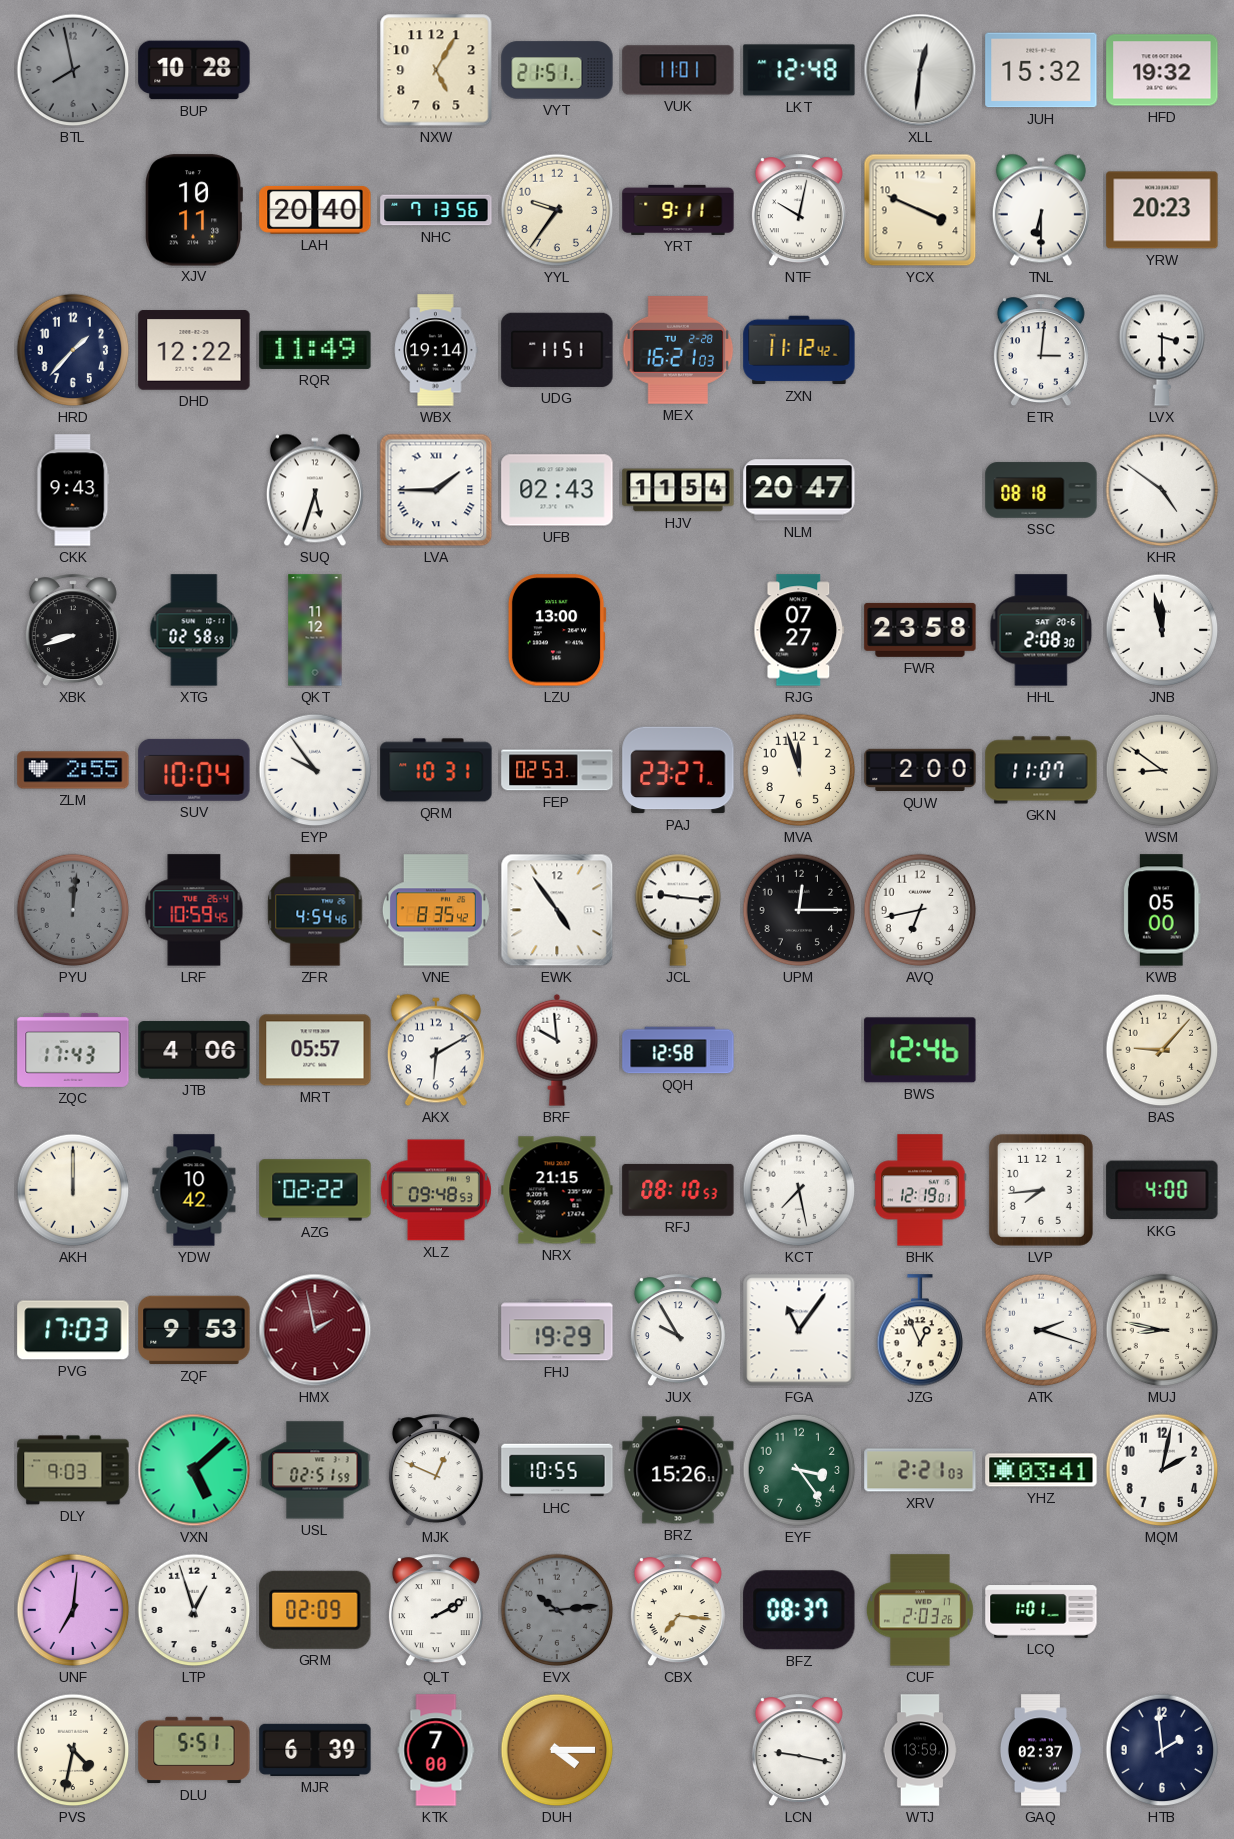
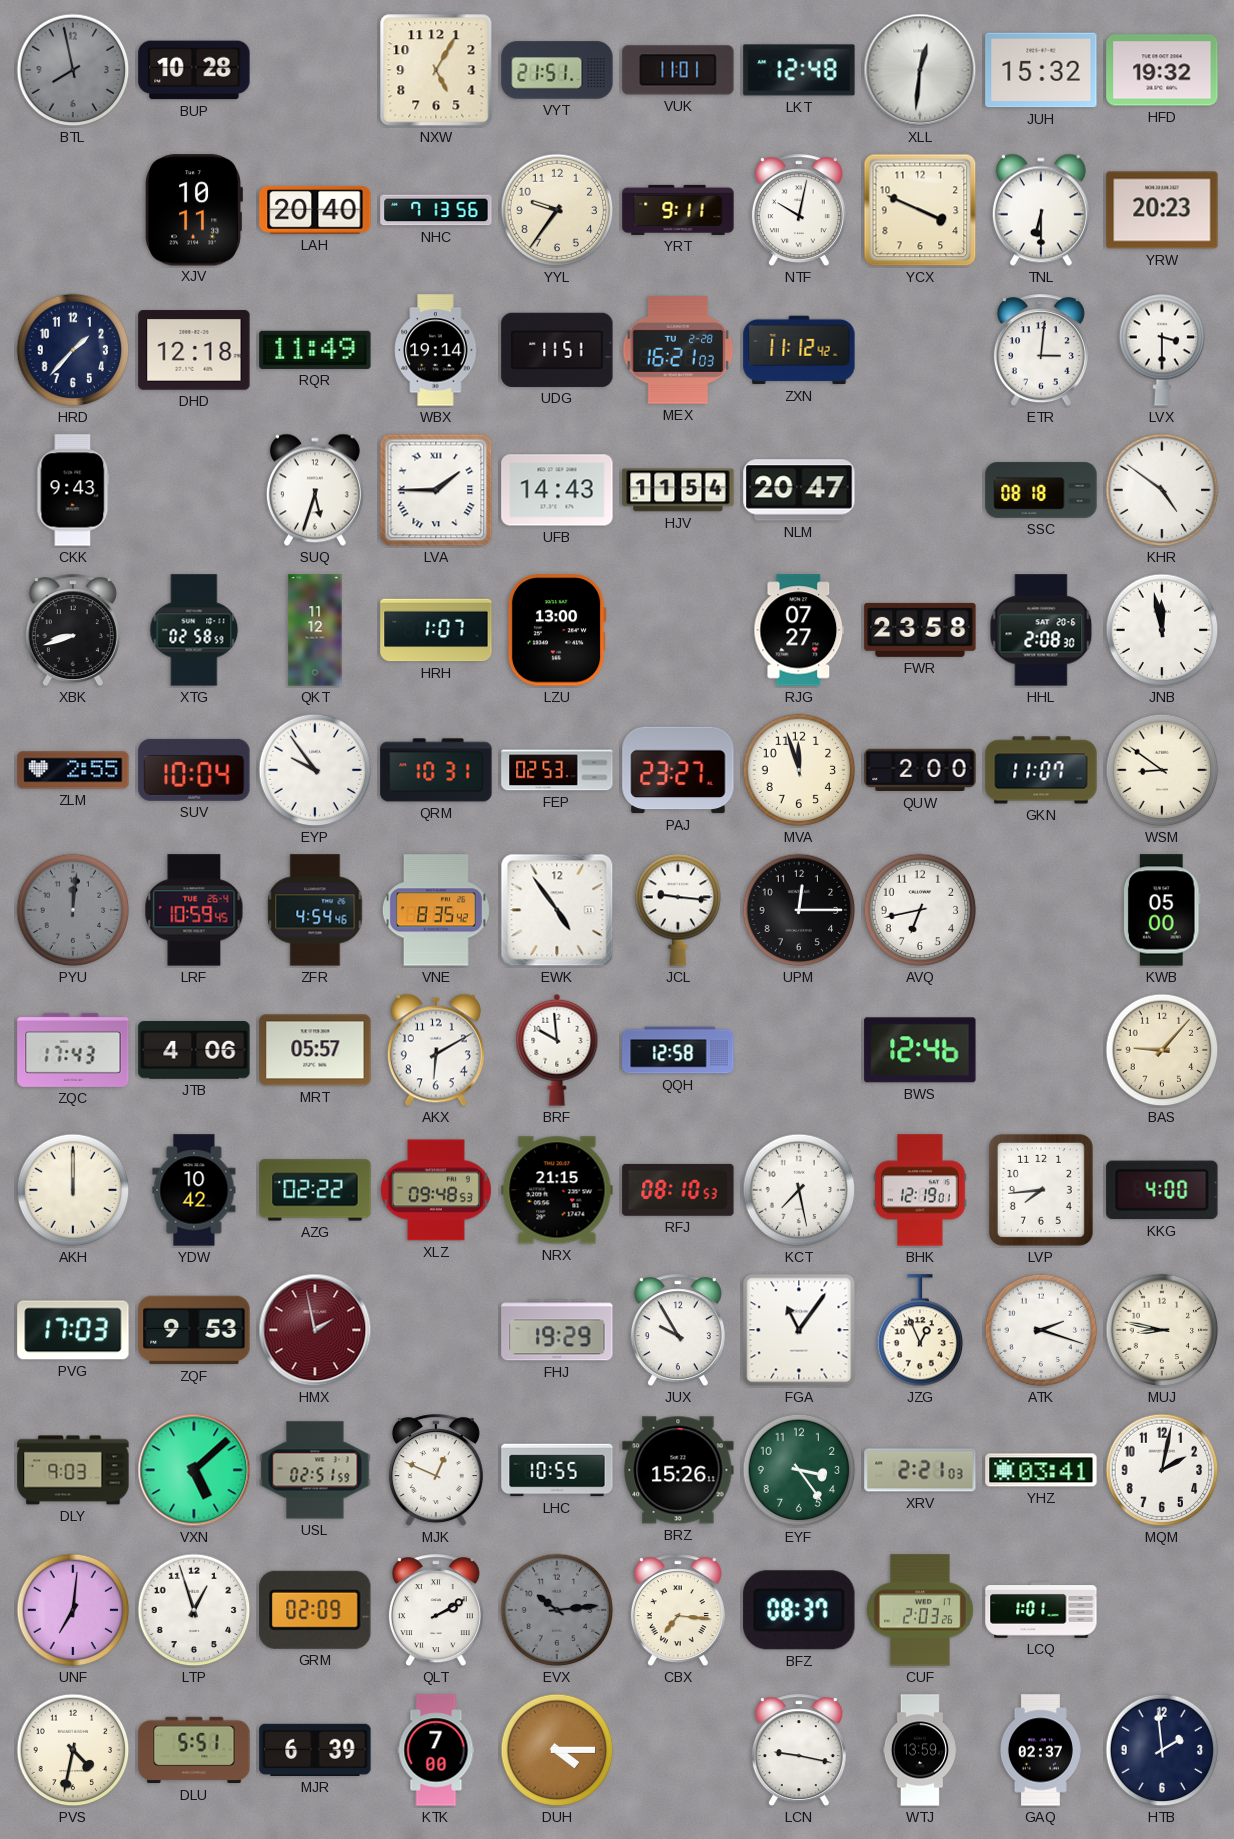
DHD: 12:22 -> 12:18
UFB: 02:43 -> 14:43
HRH: none -> 1:07
